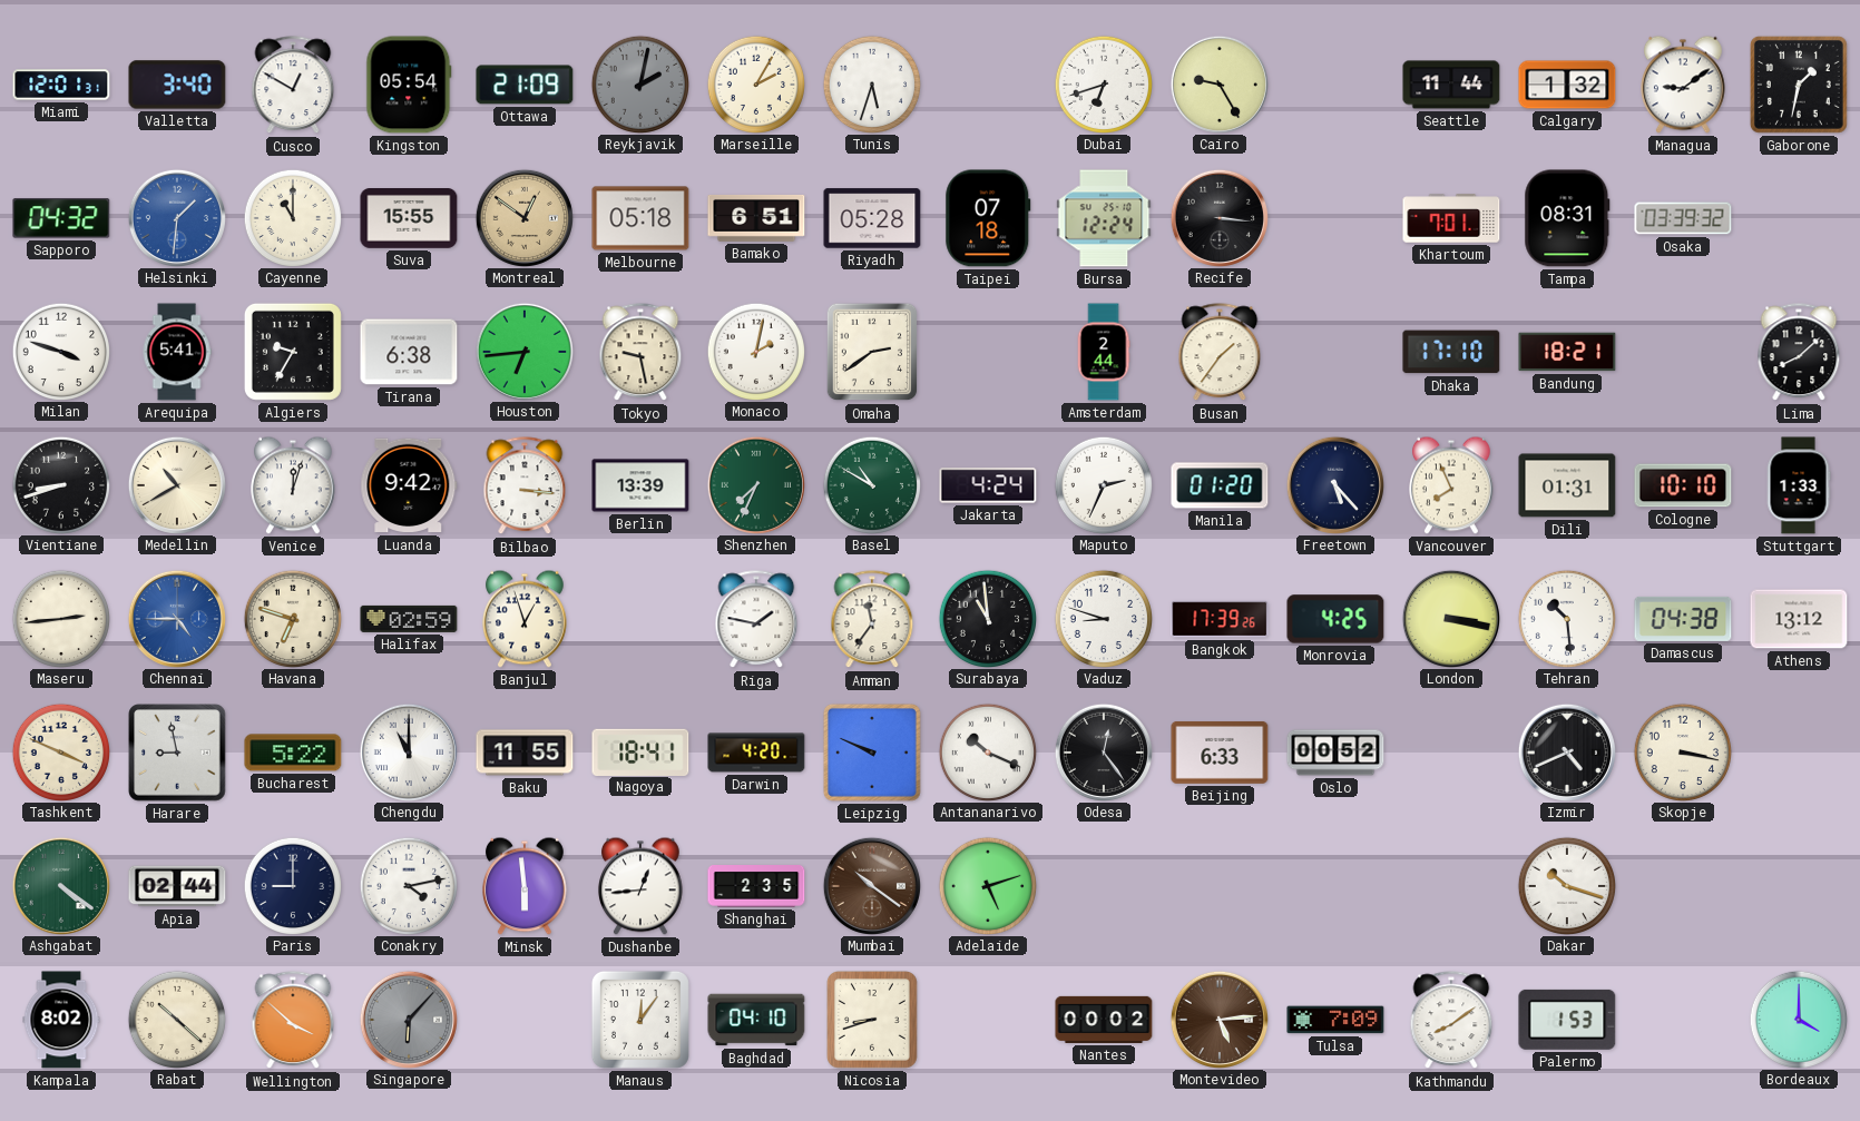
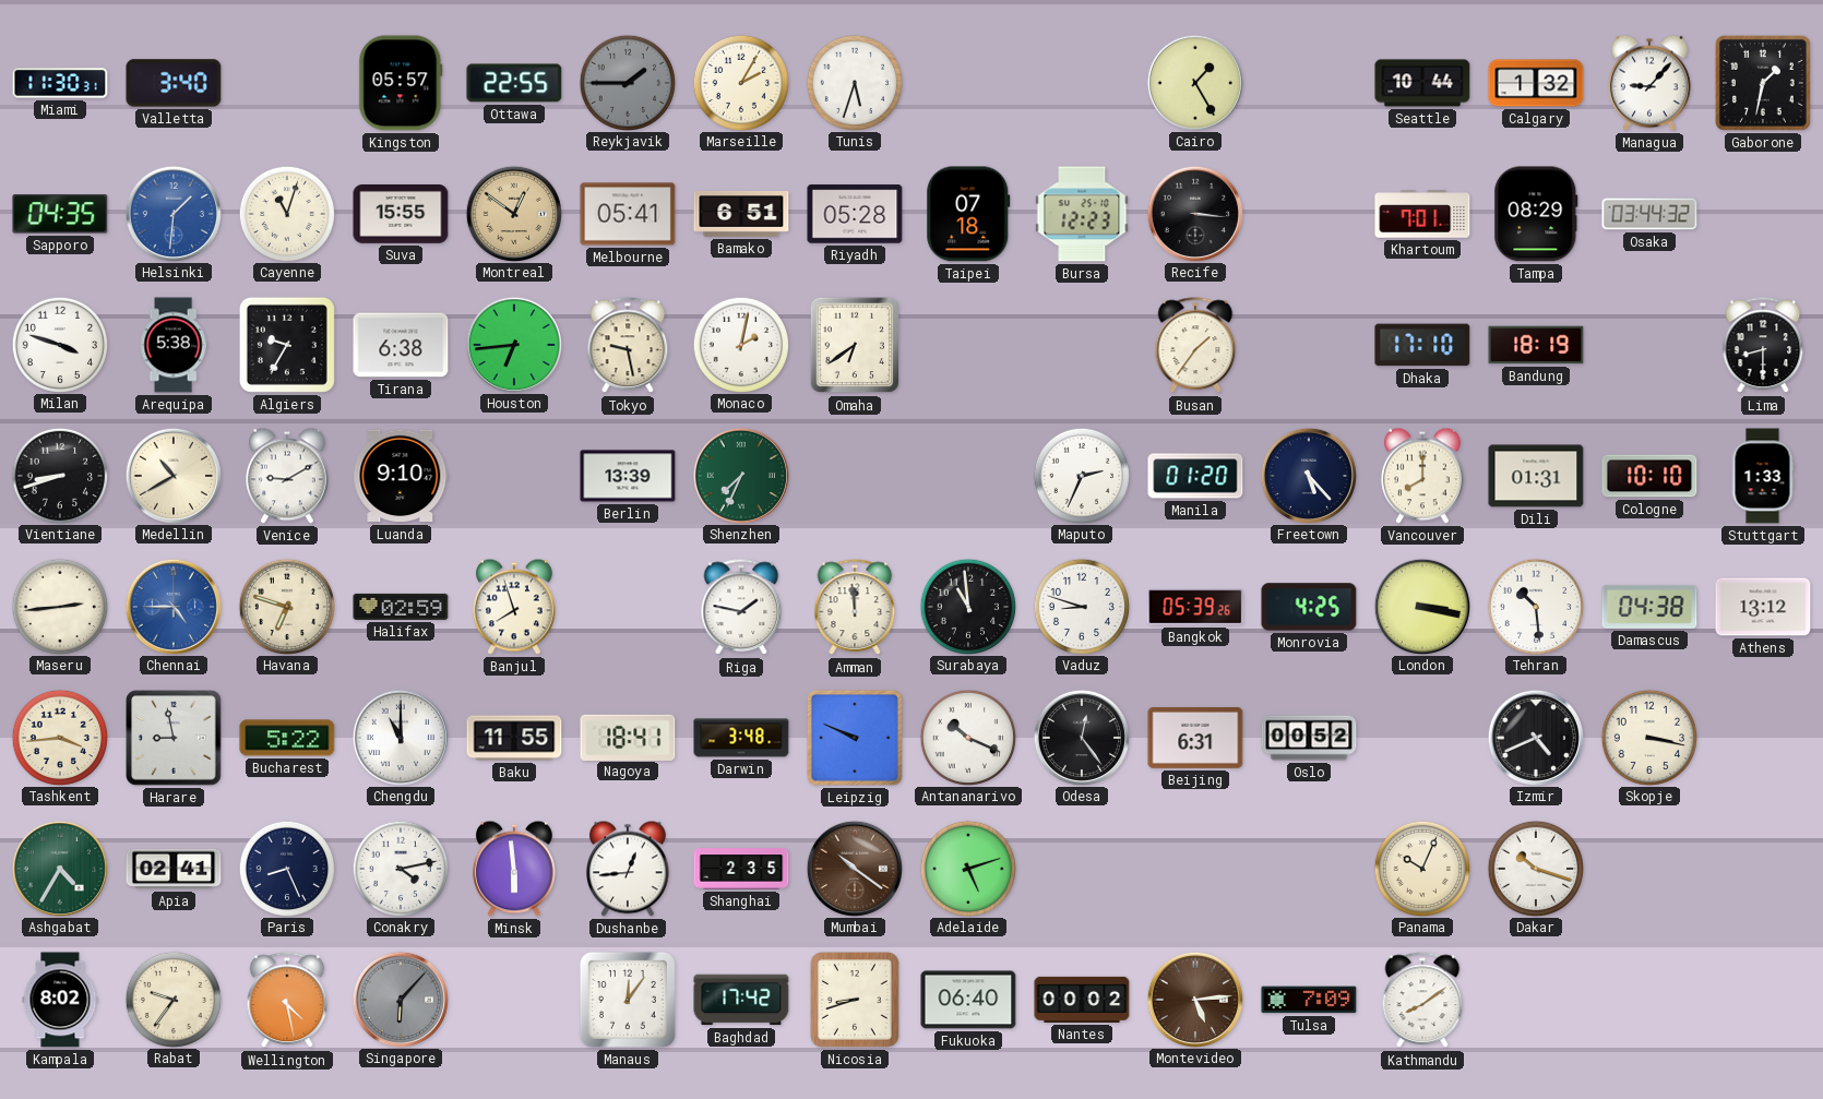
Miami: 12:01 -> 11:30
Cusco: 12:50 -> none
Kingston: 05:54 -> 05:57
Ottawa: 21:09 -> 22:55
Reykjavik: 2:02 -> 1:45
Dubai: 6:42 -> none
Cairo: 9:25 -> 1:25
Seattle: 11:44 -> 10:44
Managua: 9:09 -> 9:07
Sapporo: 04:32 -> 04:35
Cayenne: 11:00 -> 11:03
Melbourne: 05:18 -> 05:41
Bursa: 12:24 -> 12:23
Tampa: 08:31 -> 08:29
Osaka: 03:39 -> 03:44
Arequipa: 5:41 -> 5:38
Omaha: 2:39 -> 6:39
Amsterdam: 2:44 -> none
Bandung: 18:21 -> 18:19
Lima: 8:08 -> 8:30
Venice: 12:03 -> 9:10
Luanda: 9:42 -> 9:10
Bilbao: 3:16 -> none
Basel: 10:50 -> none
Jakarta: 4:24 -> none
Vancouver: 7:56 -> 8:00
Banjul: 12:57 -> 7:57
Amman: 11:36 -> 11:59
Bangkok: 17:39 -> 05:39
Tashkent: 3:49 -> 3:44
Darwin: 4:20 -> 3:48
Beijing: 6:33 -> 6:31
Ashgabat: 4:21 -> 4:35
Apia: 02:44 -> 02:41
Paris: 9:00 -> 8:26
Panama: none -> 10:04
Rabat: 10:22 -> 9:36
Wellington: 3:52 -> 4:28
Baghdad: 04:10 -> 17:42
Fukuoka: none -> 06:40
Palermo: 1:53 -> none
Bordeaux: 4:00 -> none
